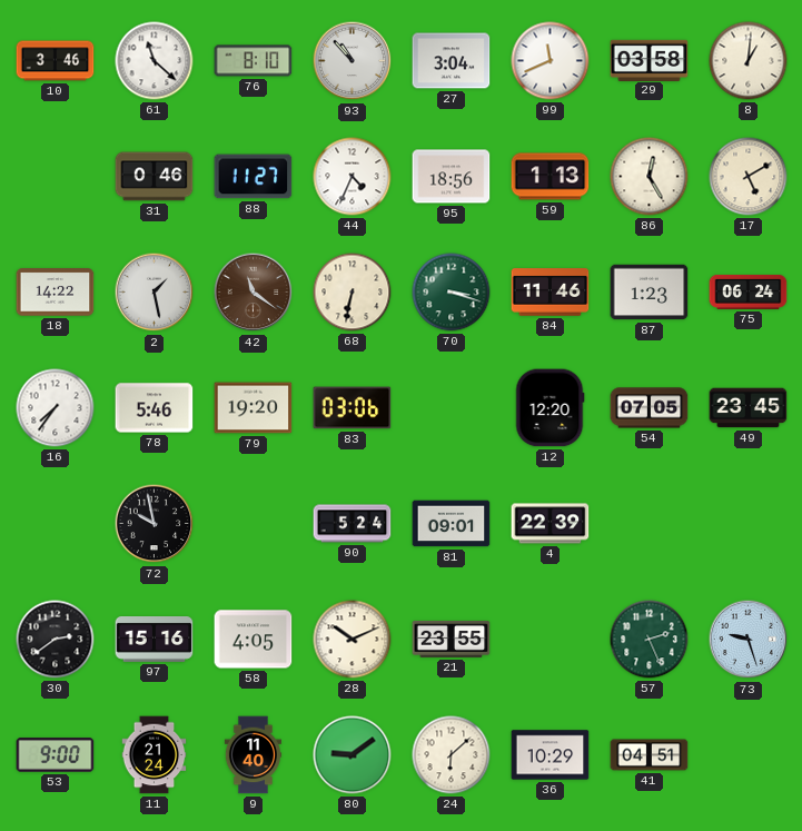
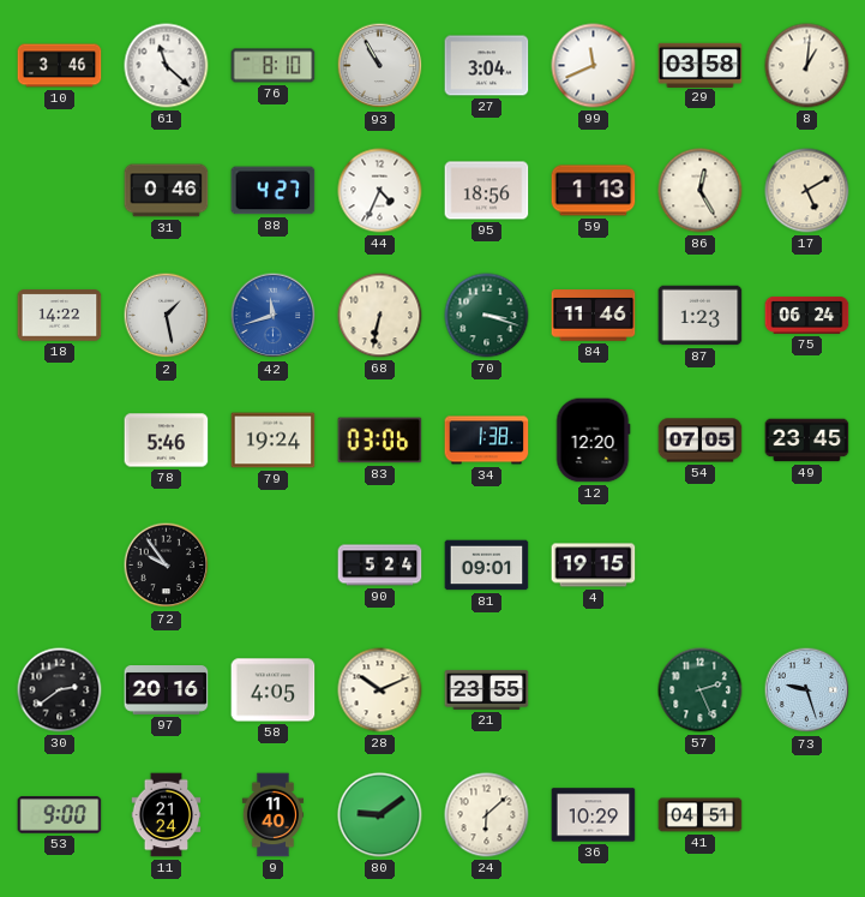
93: 10:53 -> 10:55
88: 11:27 -> 4:27
42: 11:21 -> 11:42
42 dial: brown -> blue
16: 7:36 -> none
79: 19:20 -> 19:24
34: none -> 1:38
72: 9:58 -> 9:54
4: 22:39 -> 19:15
97: 15:16 -> 20:16
